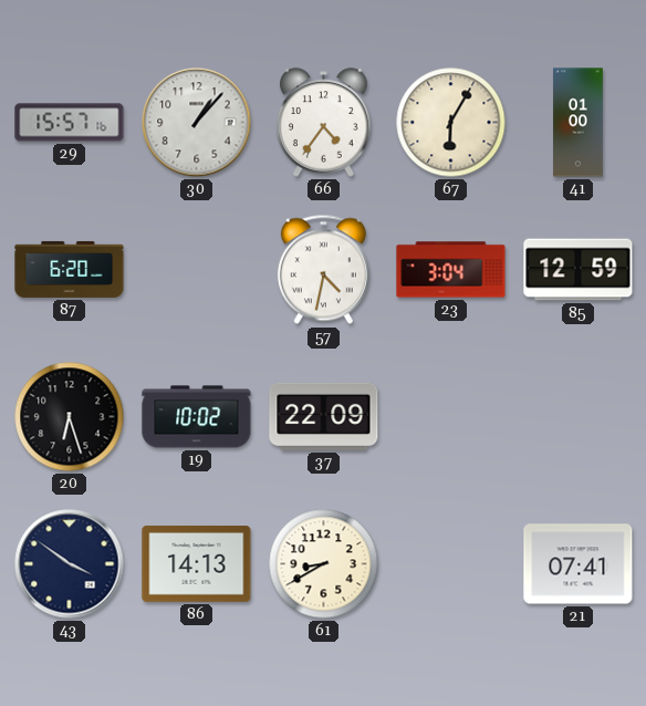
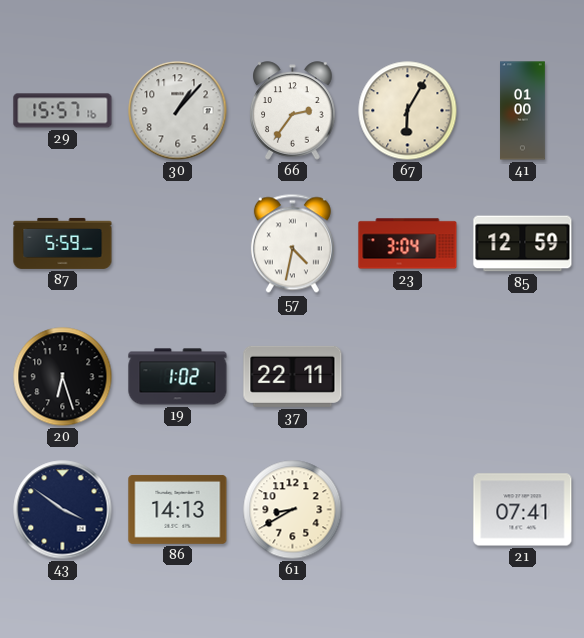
66: 4:36 -> 2:36
87: 6:20 -> 5:59
19: 10:02 -> 1:02
37: 22:09 -> 22:11
